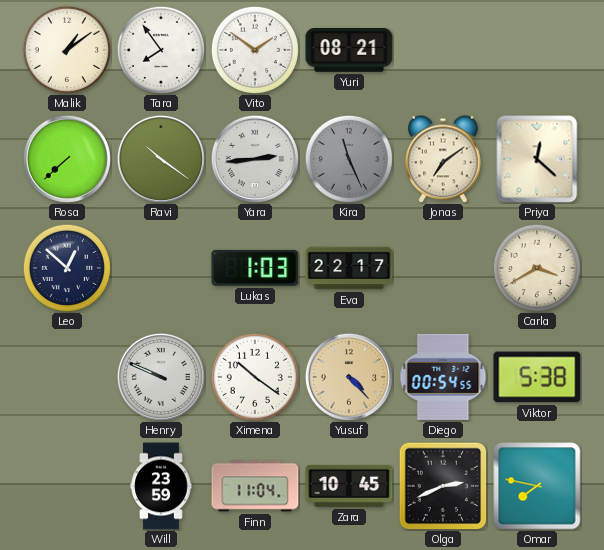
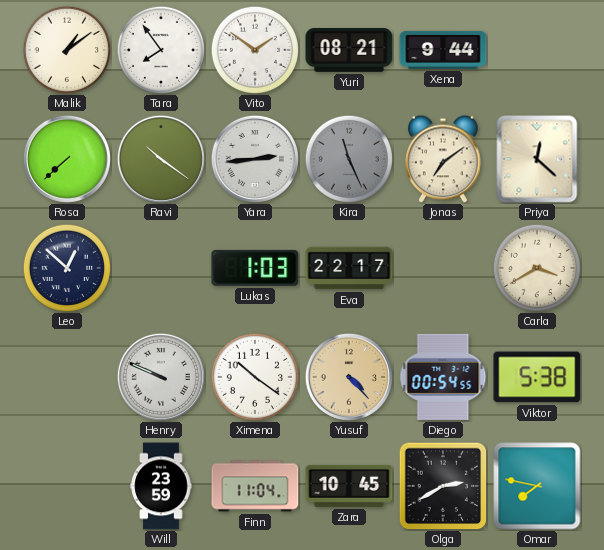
Xena: none -> 9:44
Olga: 2:41 -> 2:40
